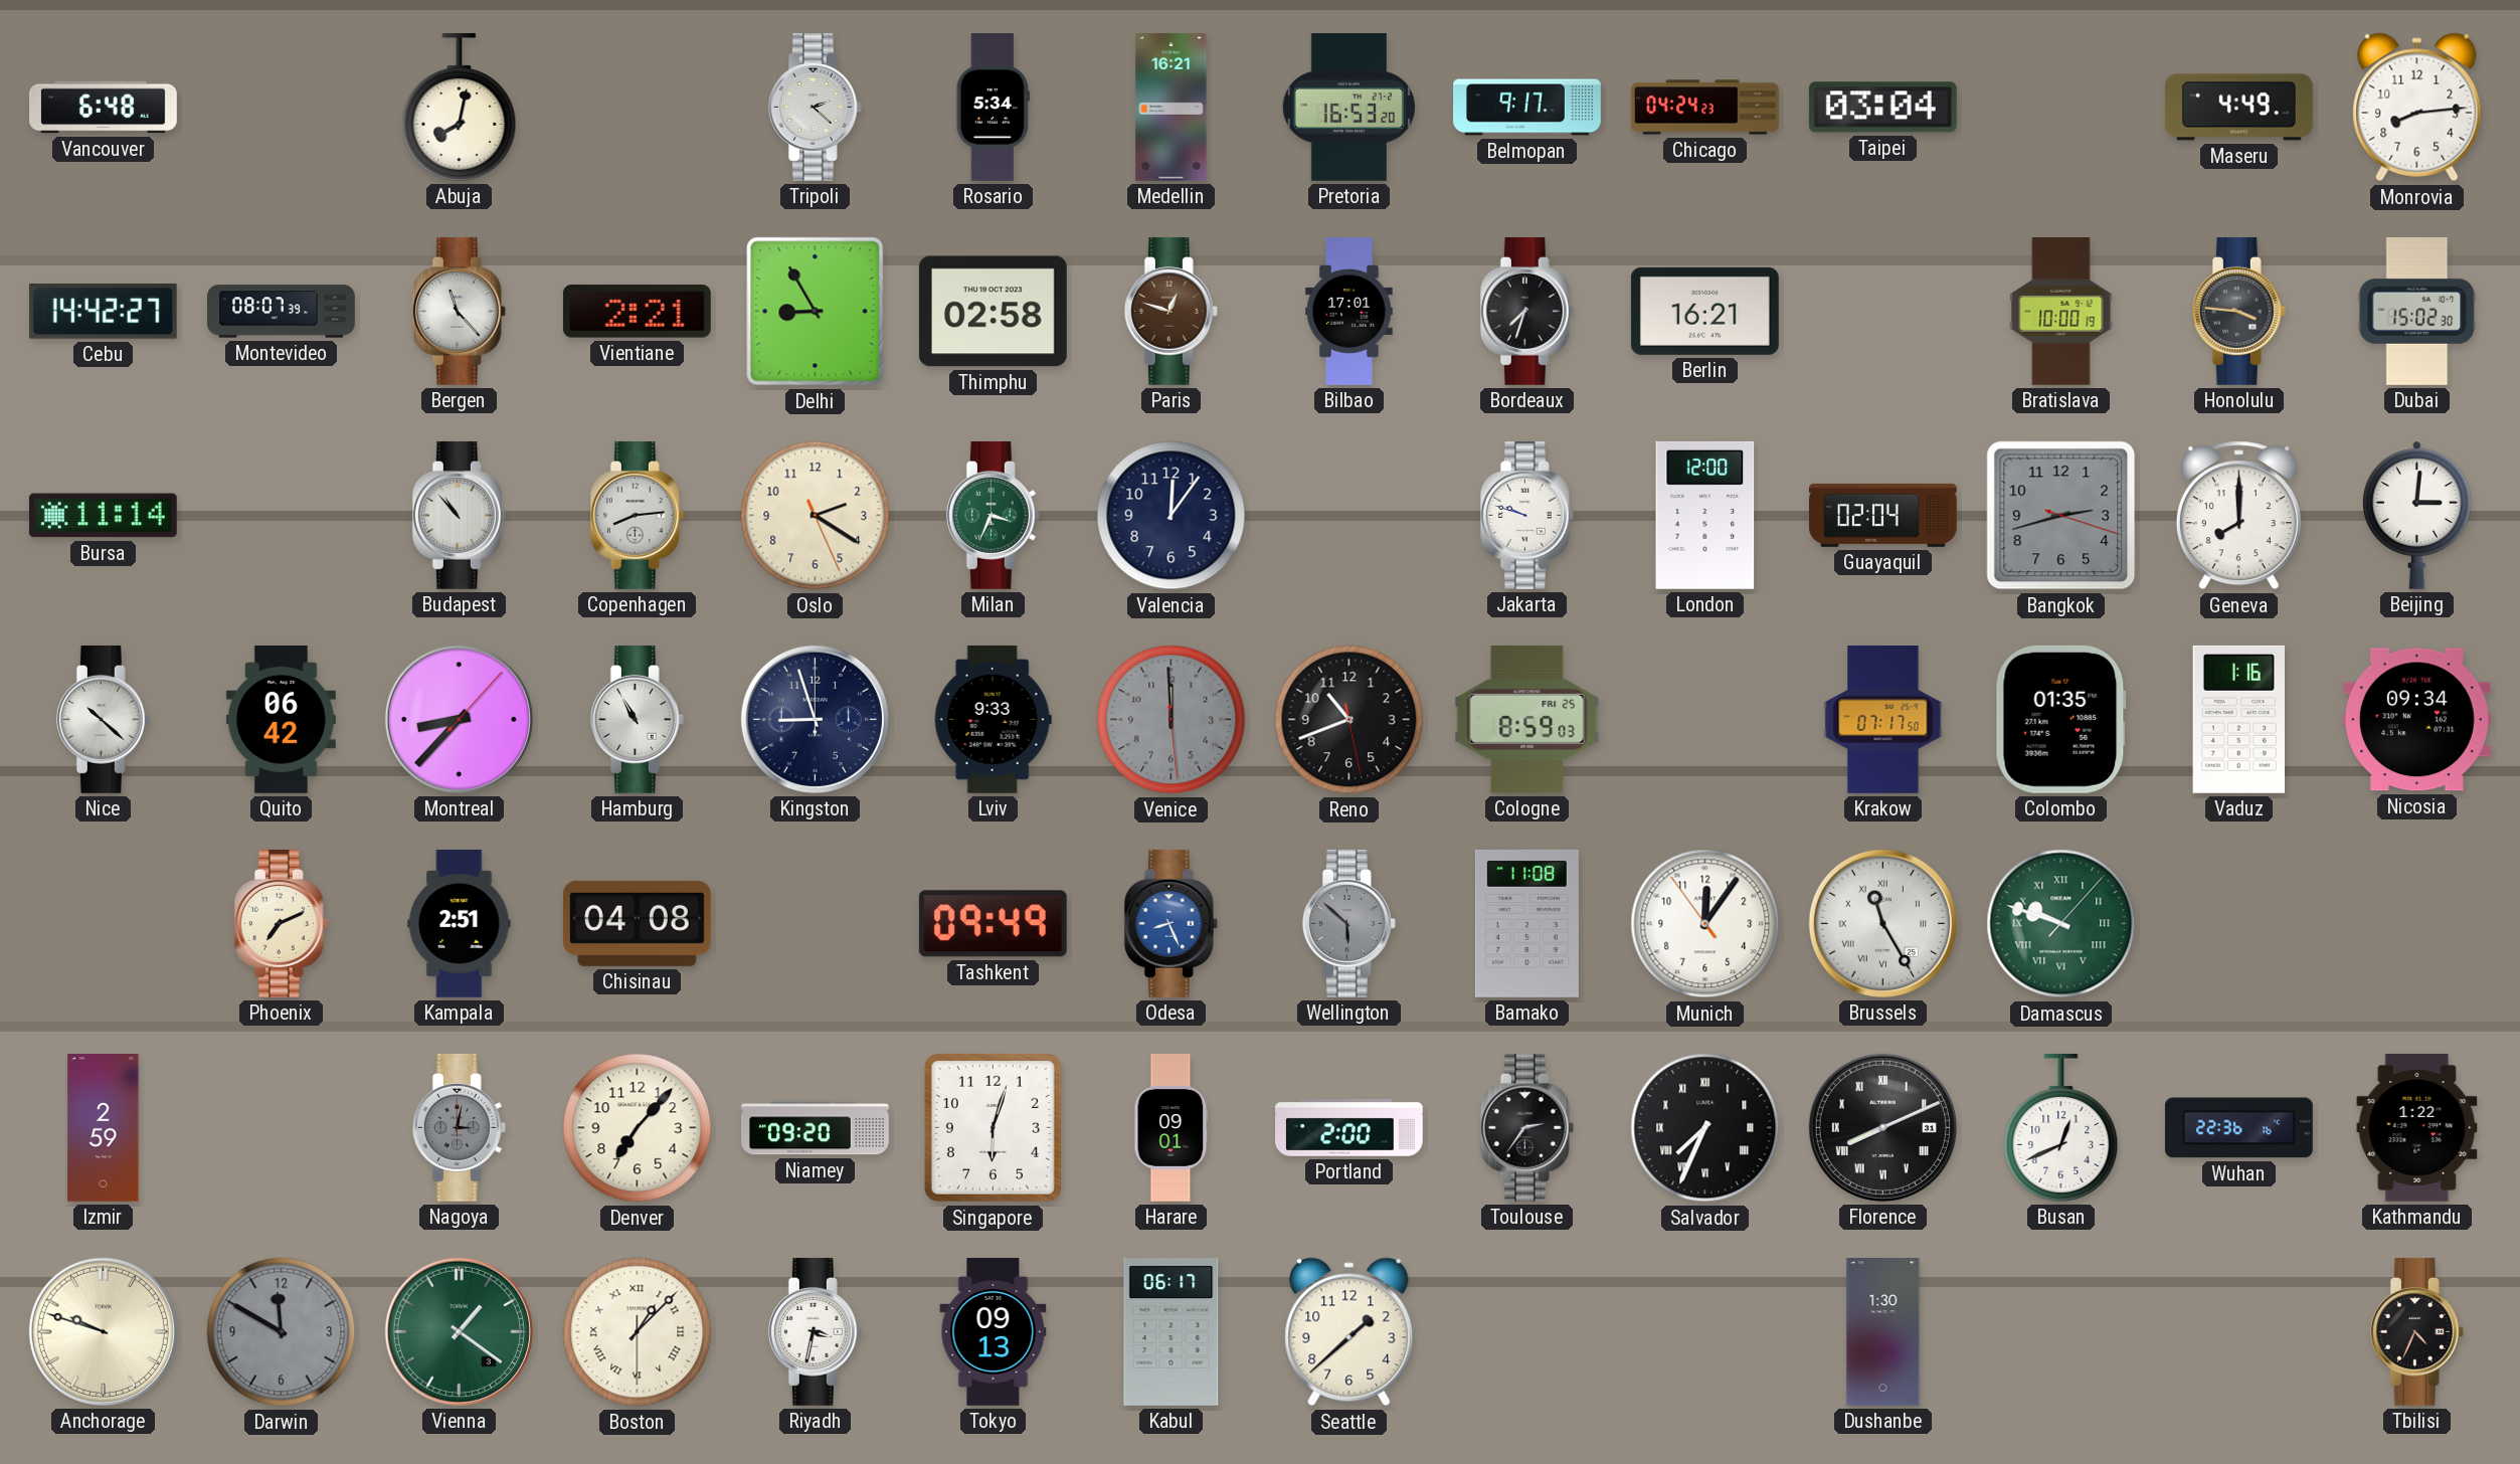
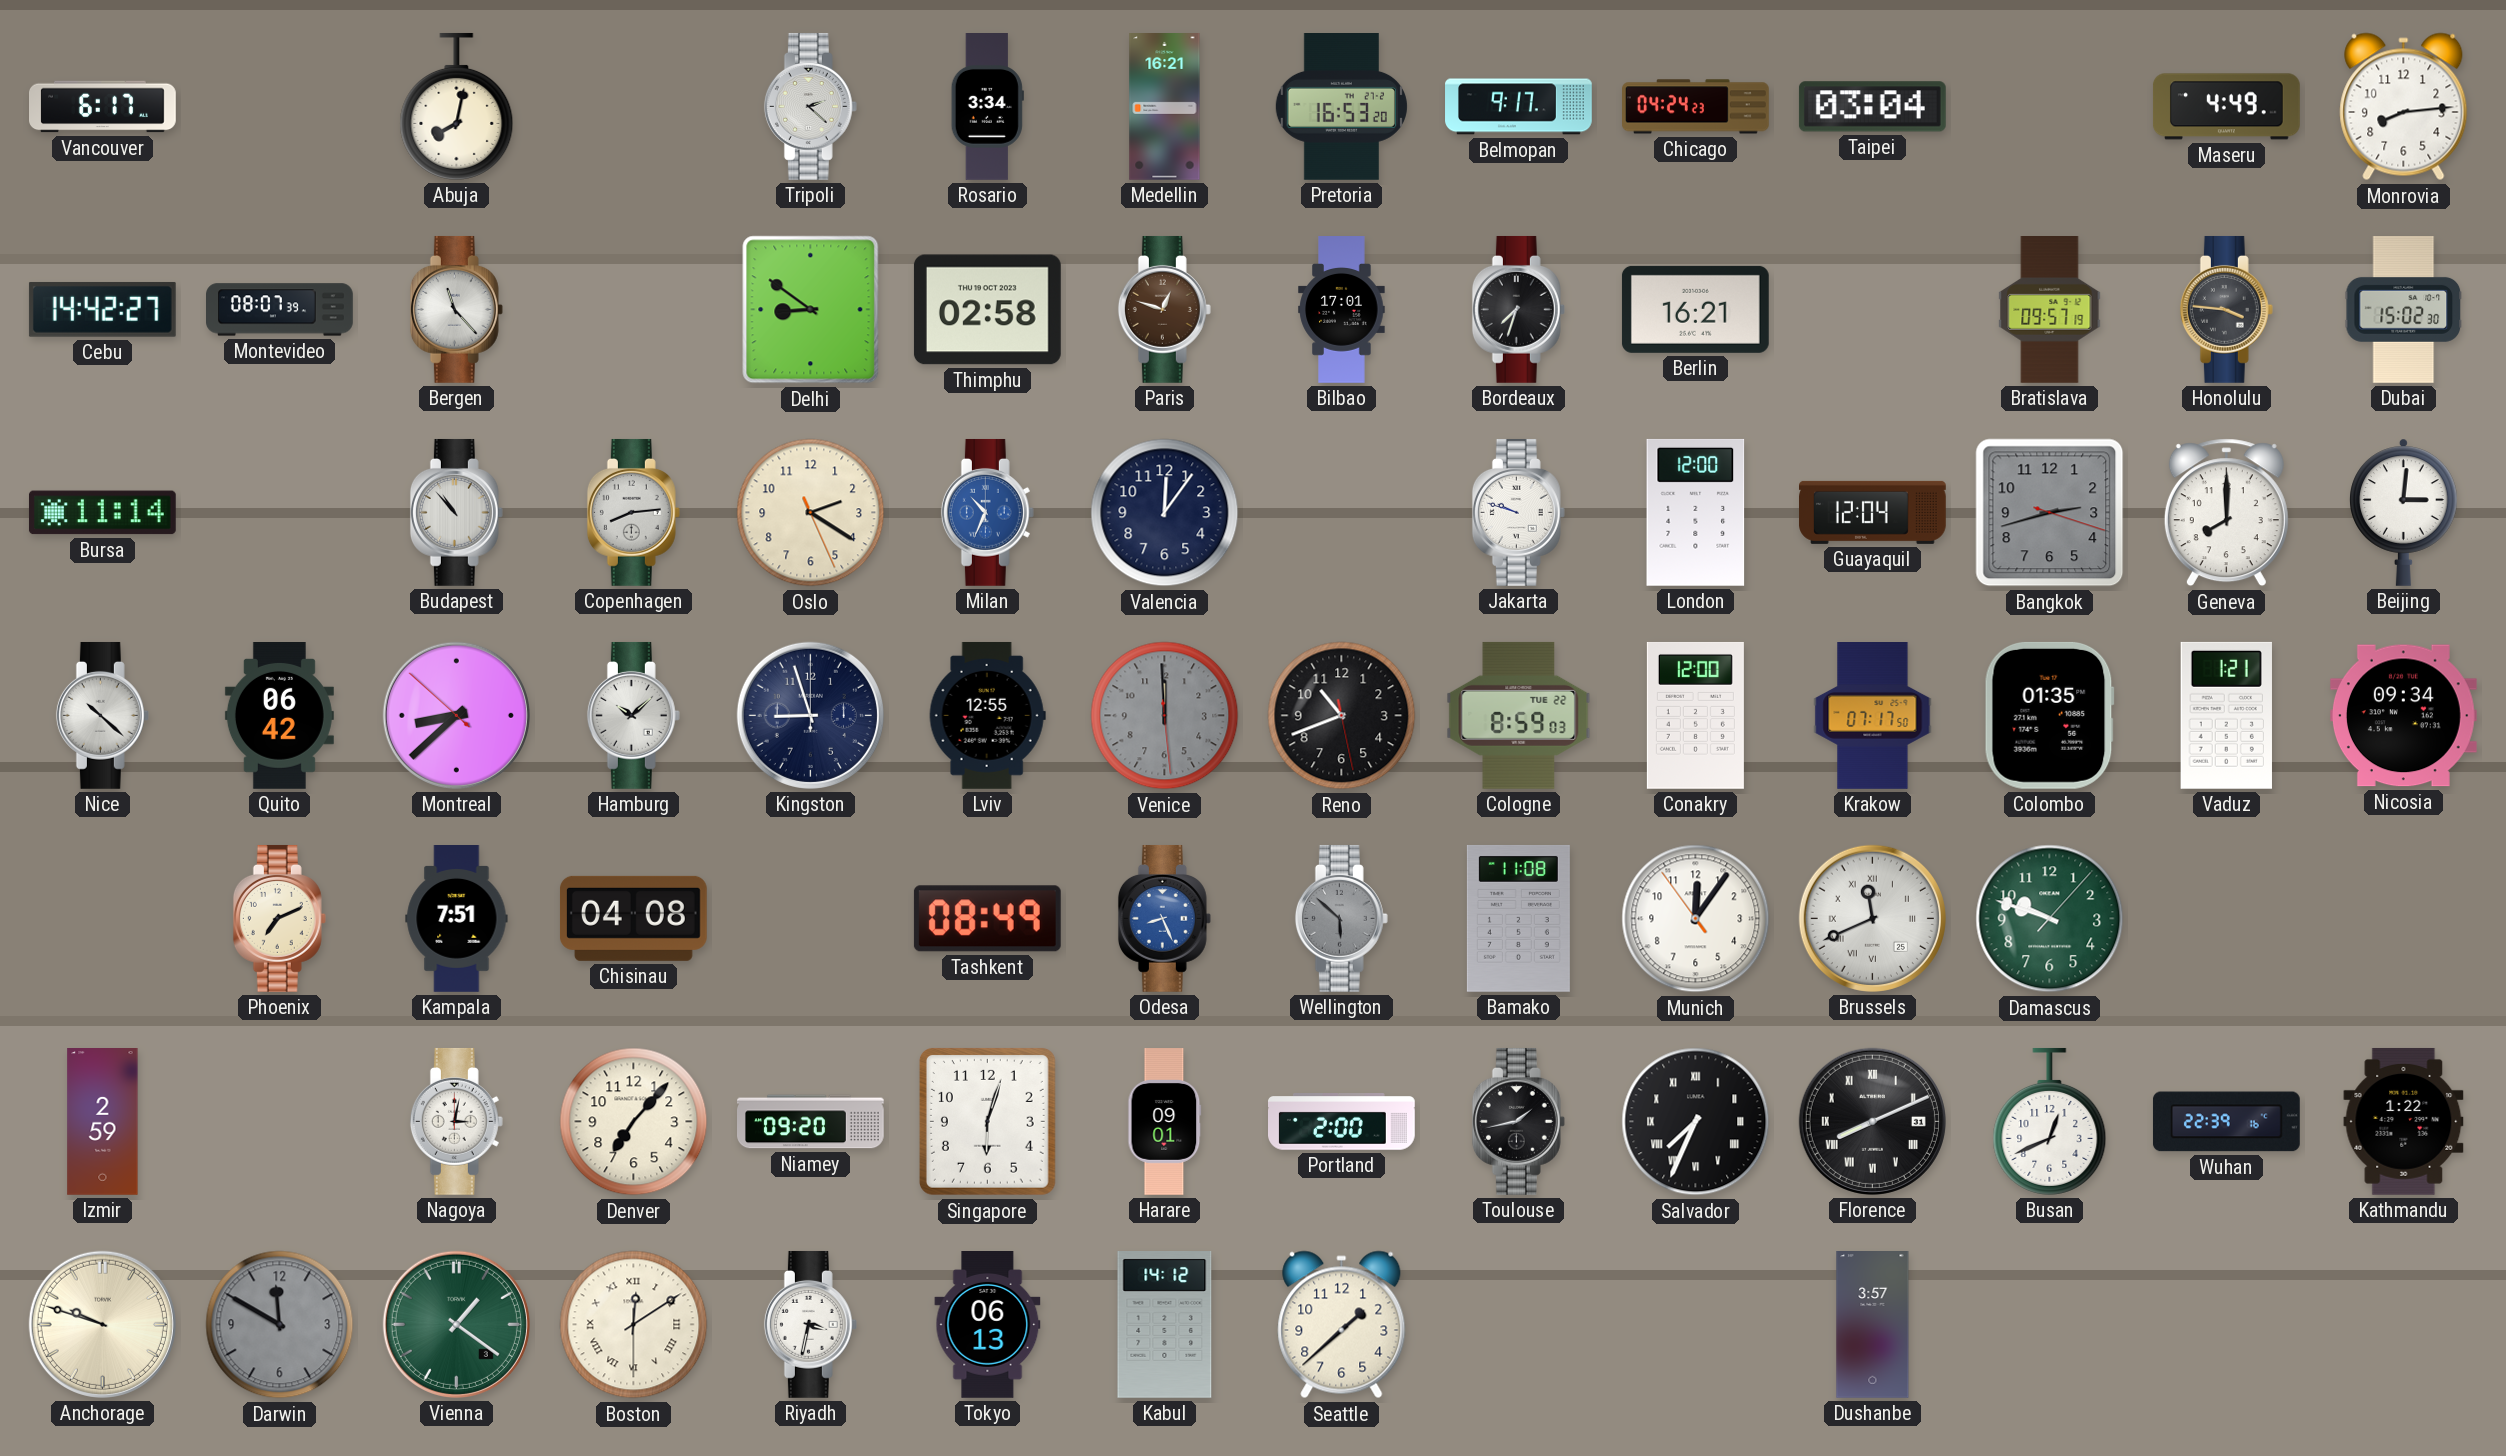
Vancouver: 6:48 -> 6:17
Rosario: 5:34 -> 3:34
Vientiane: 2:21 -> none
Delhi: 8:55 -> 8:51
Bratislava: 10:00 -> 09:57
Milan: 3:34 -> 10:34
Milan dial: green -> blue
Guayaquil: 02:04 -> 12:04
Montreal: 8:37:07 -> 8:37:52
Hamburg: 10:55 -> 10:08
Lviv: 9:33 -> 12:55
Cologne date: FRI 25 -> TUE 22
Conakry: none -> 12:00
Vaduz: 1:16 -> 1:21
Kampala: 2:51 -> 7:51
Tashkent: 09:49 -> 08:49
Brussels: 11:25 -> 11:41
Damascus numerals: Roman -> Arabic
Nagoya dial: grey -> white
Toulouse: 2:36 -> 1:43
Wuhan: 22:36 -> 22:39
Boston: 1:07 -> 12:09
Tokyo: 09:13 -> 06:13
Kabul: 06:17 -> 14:12
Dushanbe: 1:30 -> 3:57
Tbilisi: 4:34 -> none
